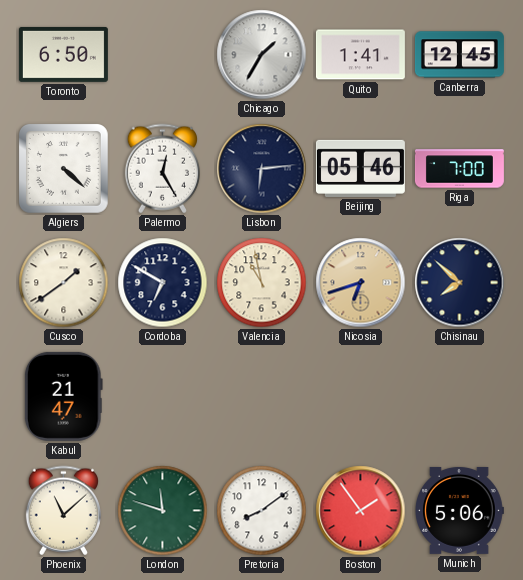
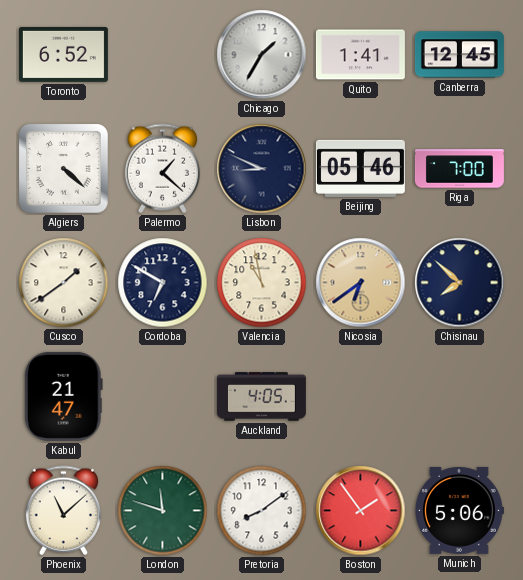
Toronto: 6:50 -> 6:52
Palermo: 12:25 -> 1:22
Lisbon: 6:14 -> 8:49
Nicosia: 6:42 -> 6:39
Auckland: none -> 4:05
